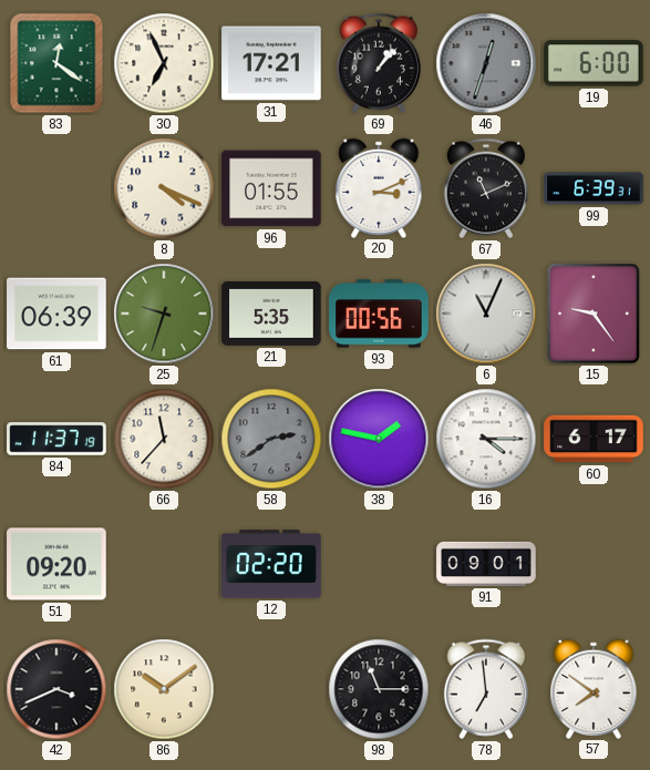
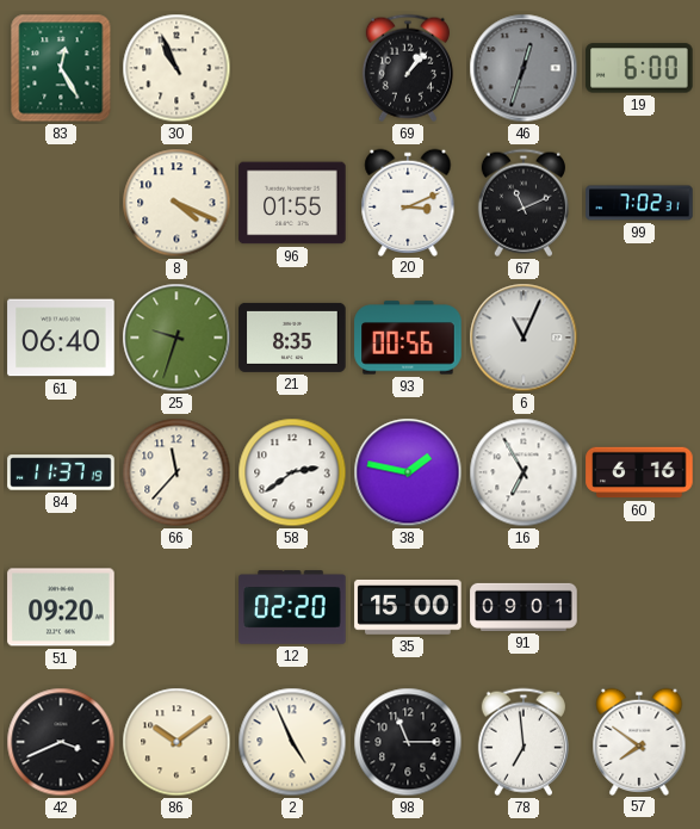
83: 12:21 -> 12:25
30: 6:56 -> 10:56
31: 17:21 -> none
99: 6:39 -> 7:02
61: 06:39 -> 06:40
21: 5:35 -> 8:35
15: 9:24 -> none
58 dial: grey -> white
16: 4:15 -> 6:55
60: 6:17 -> 6:16
35: none -> 15:00
2: none -> 4:56
